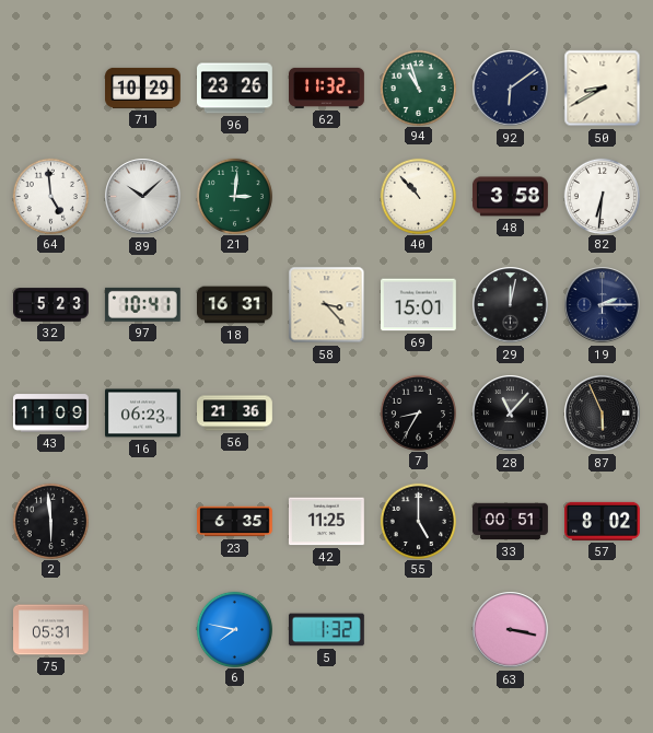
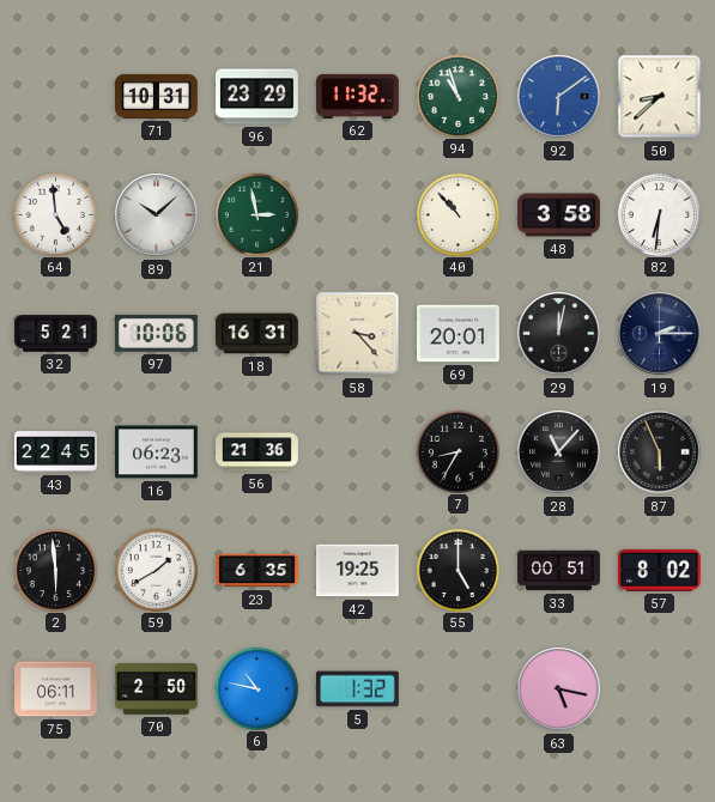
71: 10:29 -> 10:31
96: 23:26 -> 23:29
92 dial: navy -> blue
50: 8:40 -> 8:38
21: 3:01 -> 2:58
32: 5:23 -> 5:21
97: 10:41 -> 10:06
69: 15:01 -> 20:01
43: 11:09 -> 22:45
59: none -> 1:40
42: 11:25 -> 19:25
75: 05:31 -> 06:11
70: none -> 2:50
6: 7:47 -> 10:47
63: 3:17 -> 5:17
